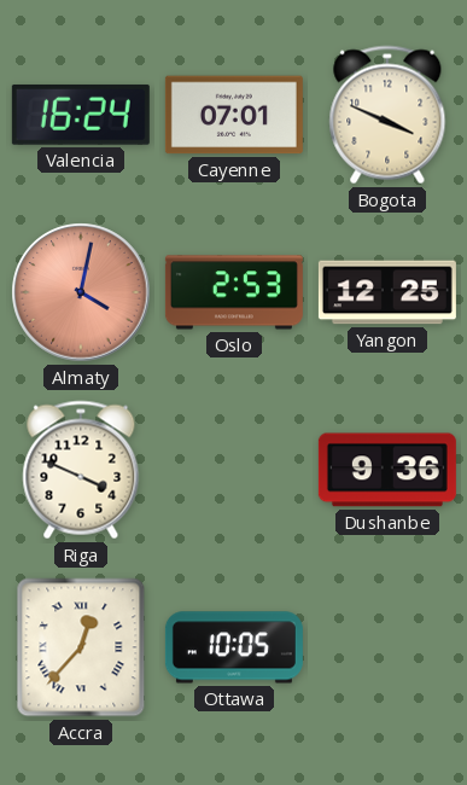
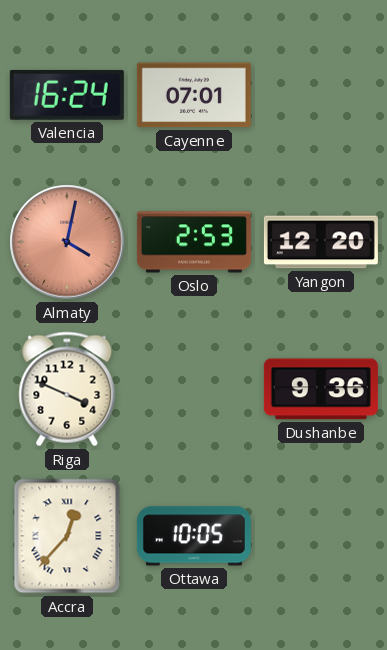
Bogota: 3:49 -> none
Yangon: 12:25 -> 12:20
